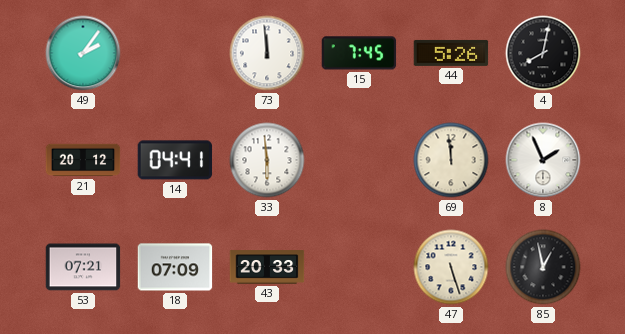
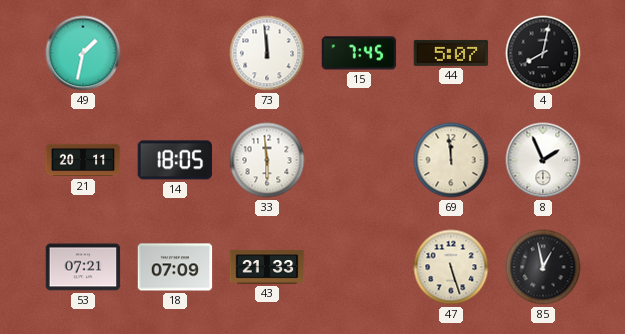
49: 2:06 -> 1:32
44: 5:26 -> 5:07
21: 20:12 -> 20:11
14: 04:41 -> 18:05
43: 20:33 -> 21:33
